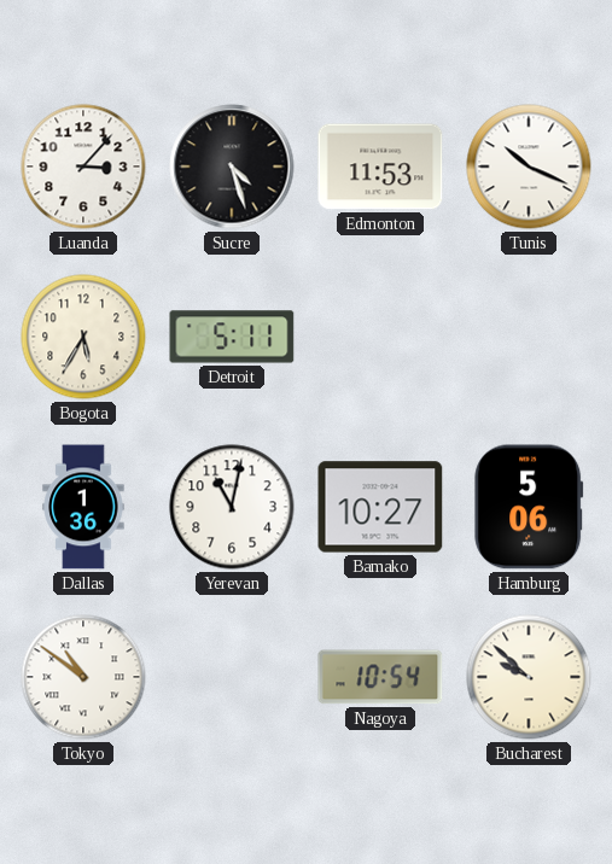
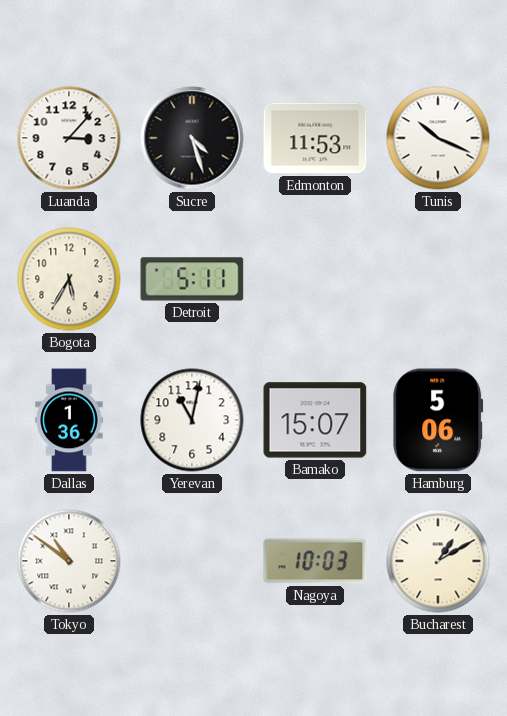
Bamako: 10:27 -> 15:07
Nagoya: 10:54 -> 10:03
Bucharest: 9:52 -> 1:10
